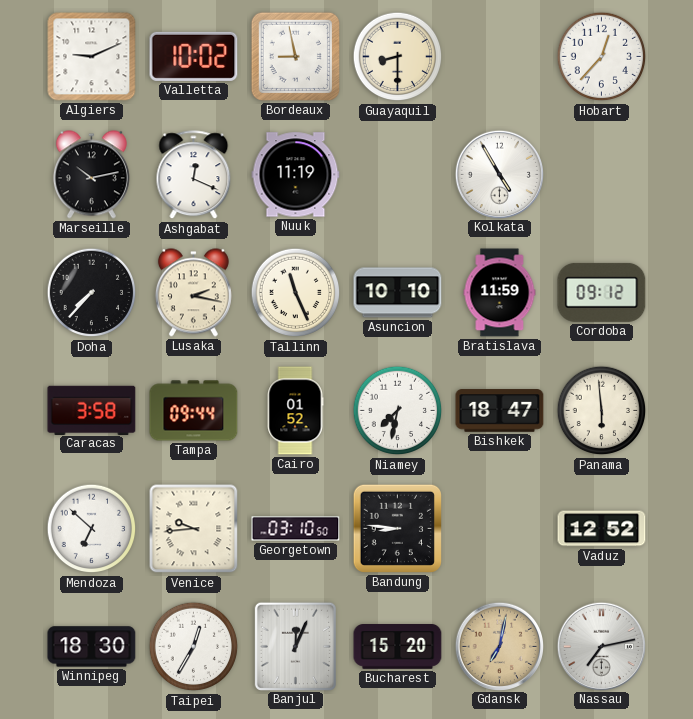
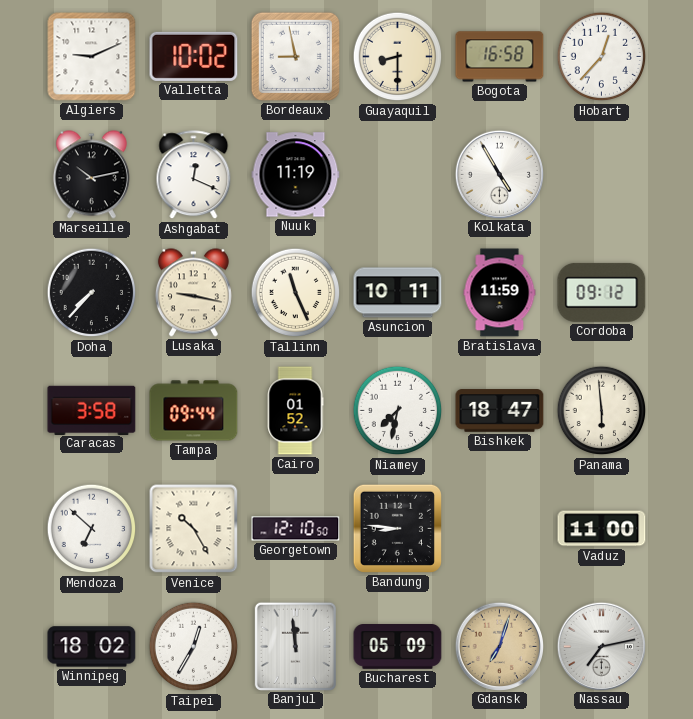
Bogota: none -> 16:58
Lusaka: 2:17 -> 9:17
Asuncion: 10:10 -> 10:11
Venice: 9:44 -> 10:25
Georgetown: 03:10 -> 12:10
Vaduz: 12:52 -> 11:00
Winnipeg: 18:30 -> 18:02
Banjul: 12:04 -> 11:59
Bucharest: 15:20 -> 05:09
Gdansk: 7:02 -> 7:03
